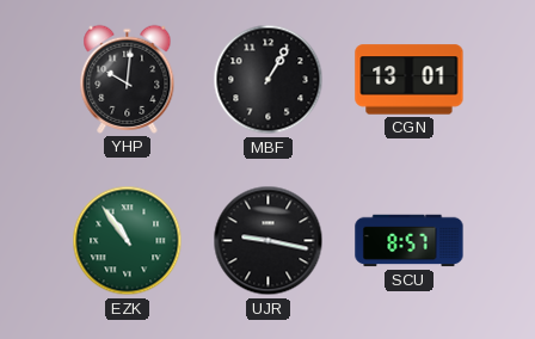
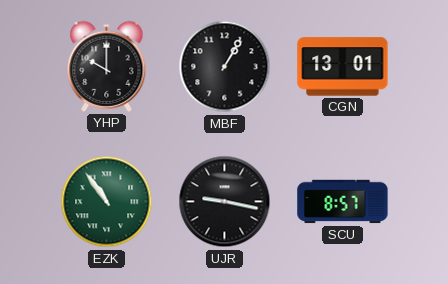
YHP: 10:01 -> 10:00
